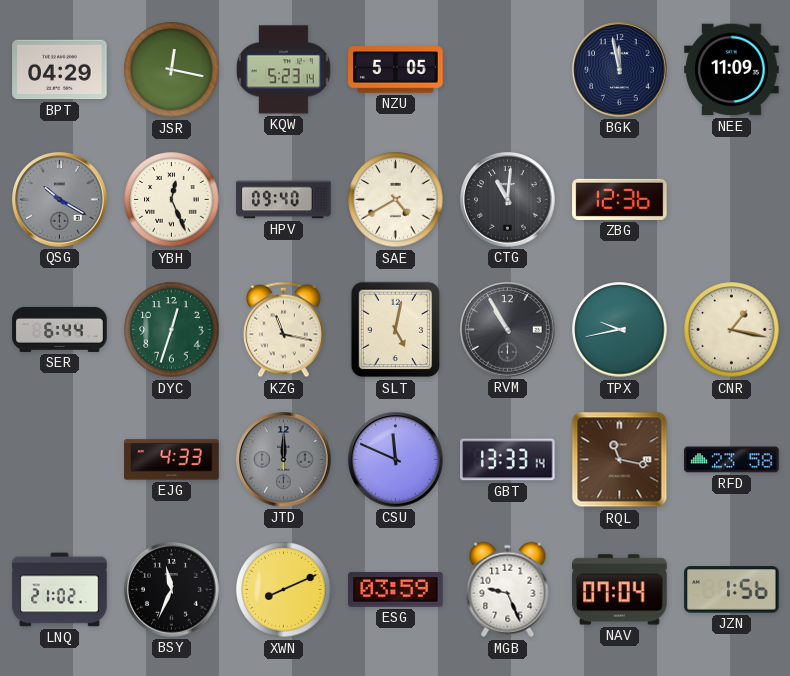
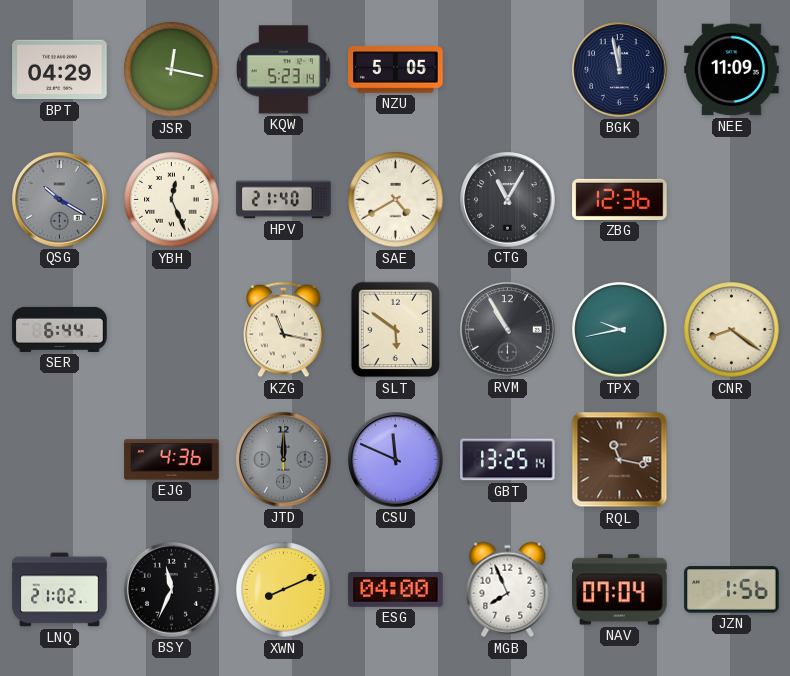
HPV: 09:40 -> 21:40
CTG: 11:01 -> 11:05
DYC: 12:33 -> none
SLT: 5:02 -> 5:51
CNR: 1:17 -> 8:21
EJG: 4:33 -> 4:36
GBT: 13:33 -> 13:25
RFD: 23:58 -> none
ESG: 03:59 -> 04:00
MGB: 9:26 -> 7:56
